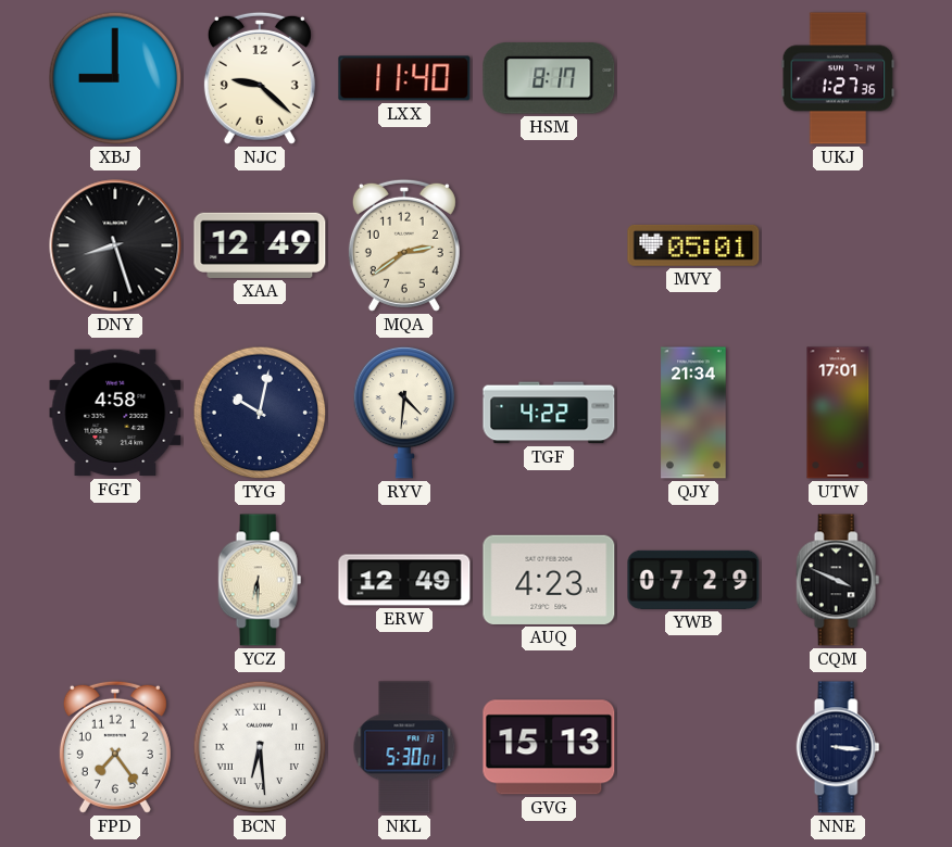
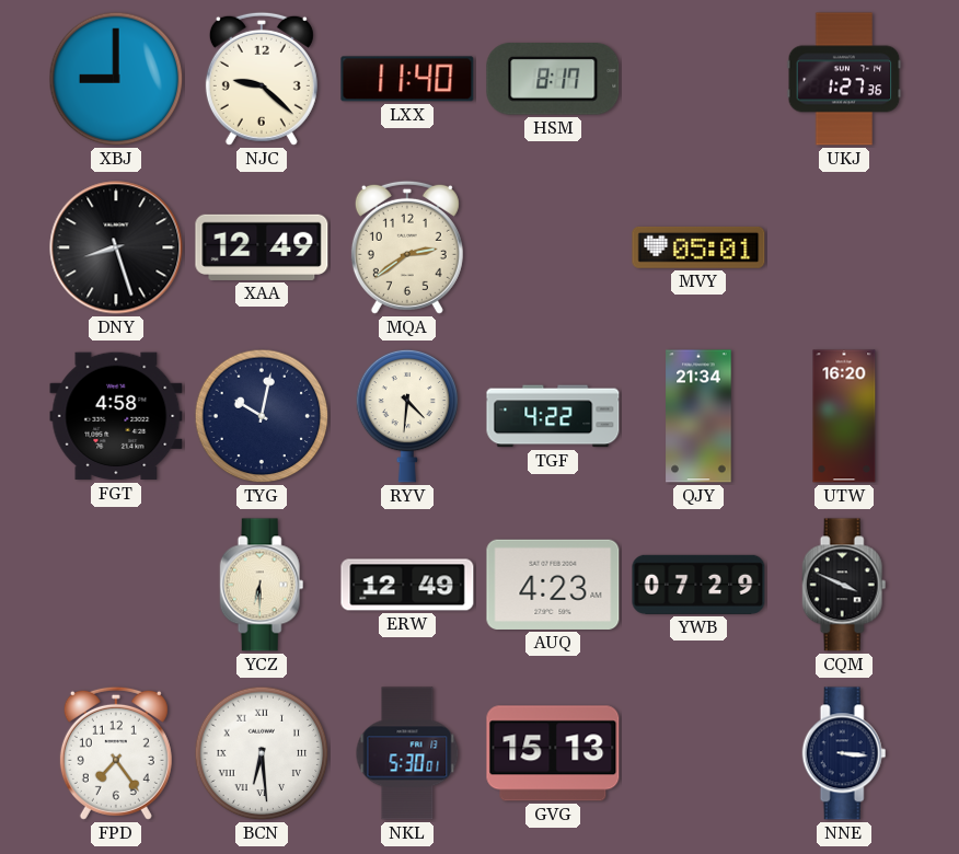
UTW: 17:01 -> 16:20
